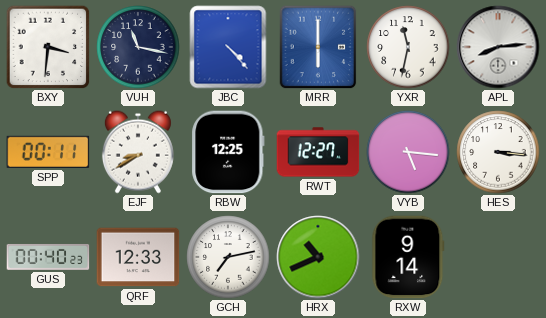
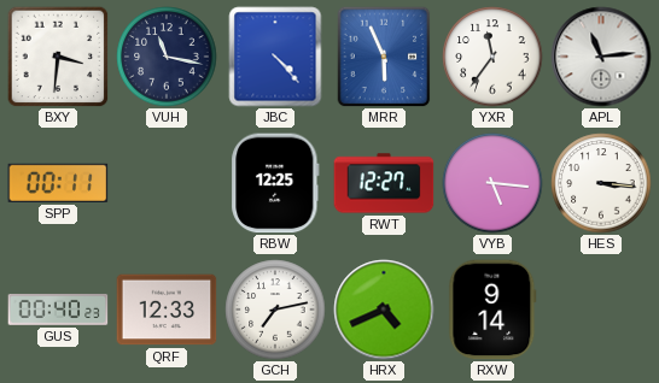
MRR: 6:00 -> 5:56
YXR: 11:32 -> 11:36
APL: 8:14 -> 11:14
EJF: 8:40 -> none
HRX: 10:41 -> 4:41
